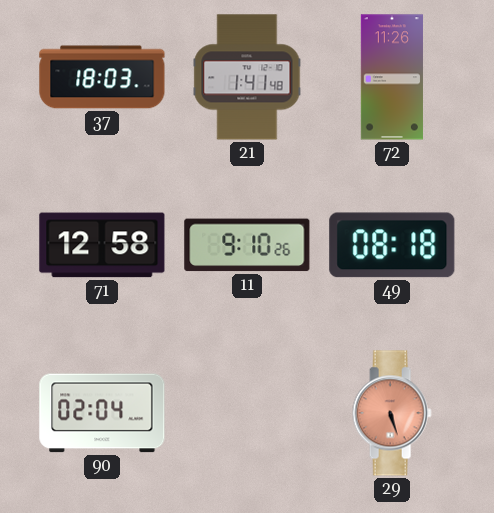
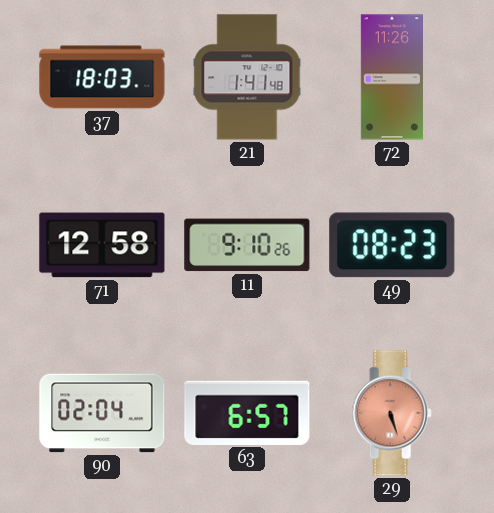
49: 08:18 -> 08:23
63: none -> 6:57
